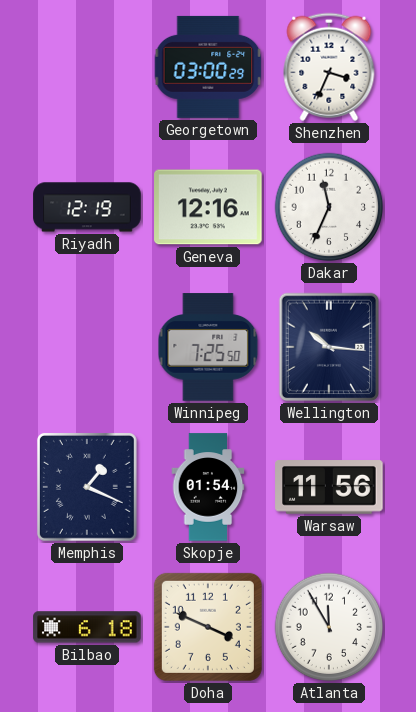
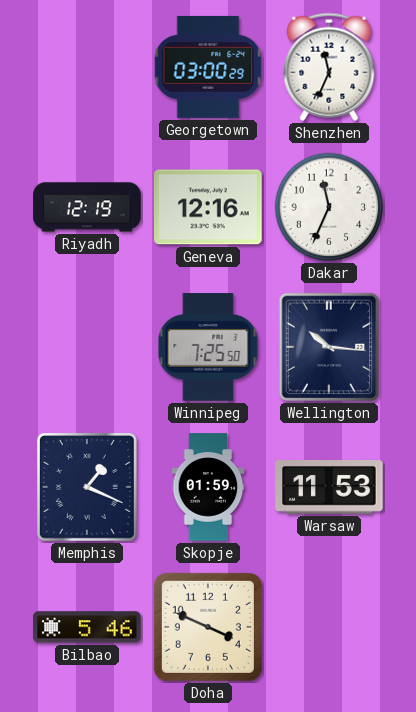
Shenzhen: 3:34 -> 11:34
Skopje: 01:54 -> 01:59
Warsaw: 11:56 -> 11:53
Bilbao: 6:18 -> 5:46
Atlanta: 11:55 -> none
